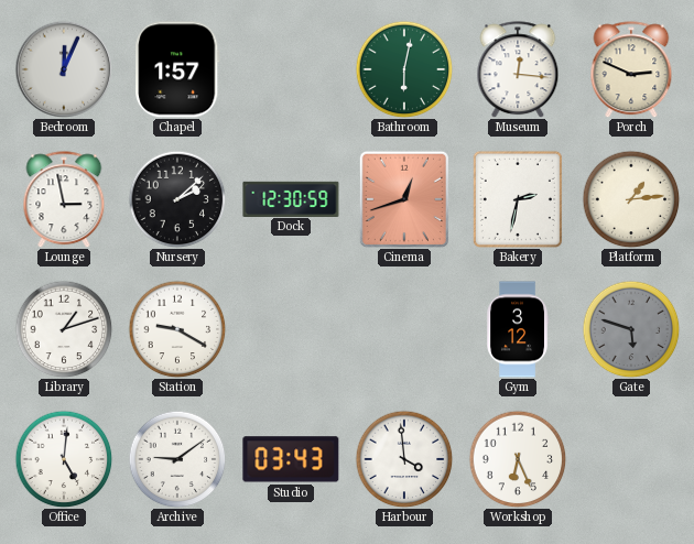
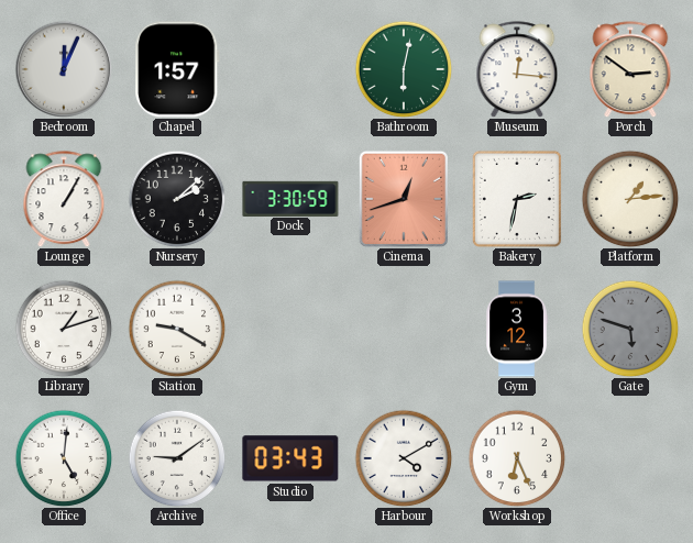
Porch: 2:49 -> 2:51
Lounge: 2:58 -> 1:05
Dock: 12:30 -> 3:30
Harbour: 3:59 -> 4:10
